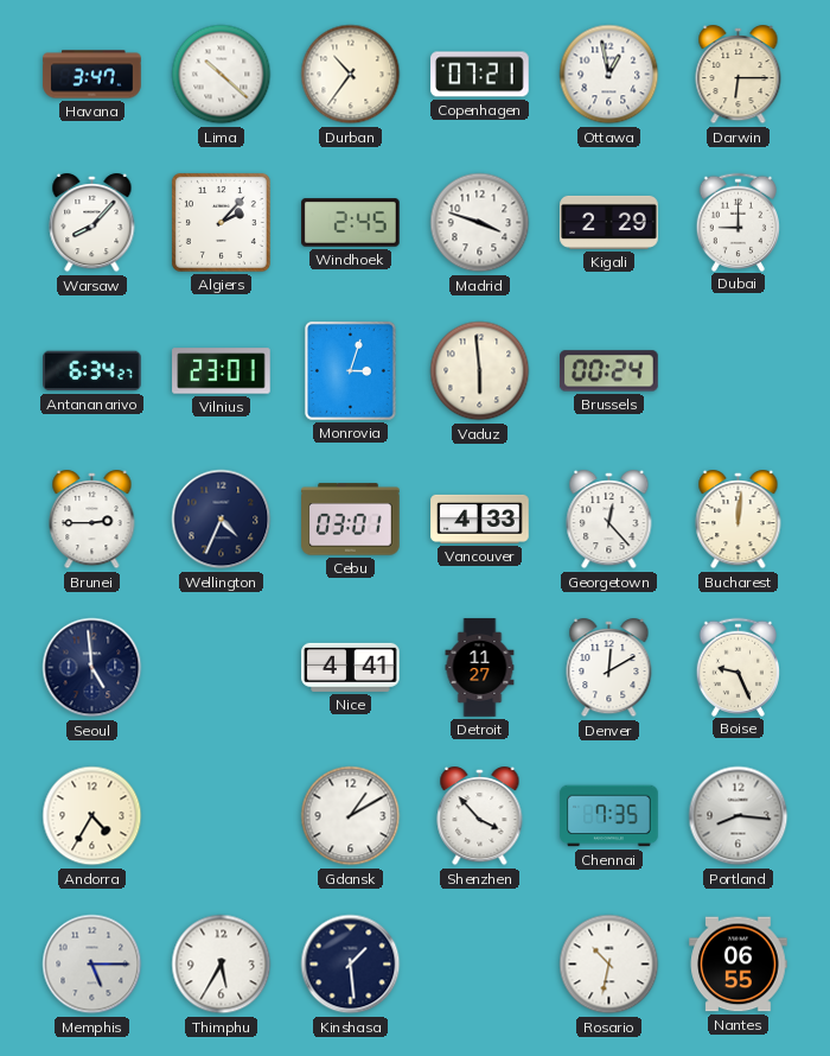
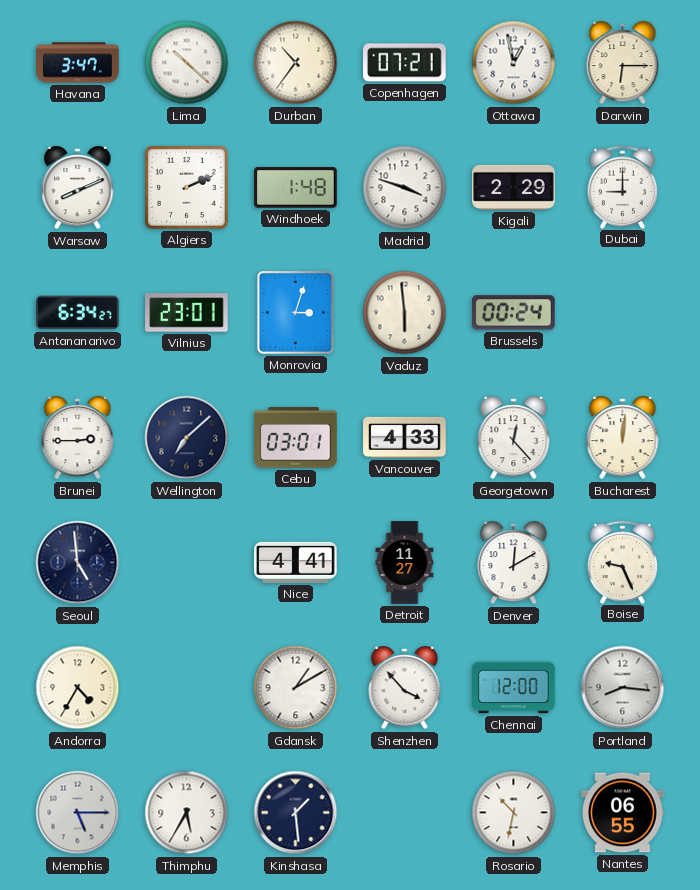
Warsaw: 8:07 -> 8:11
Algiers: 2:07 -> 2:11
Windhoek: 2:45 -> 1:48
Wellington: 4:34 -> 7:08
Chennai: 7:35 -> 12:00
